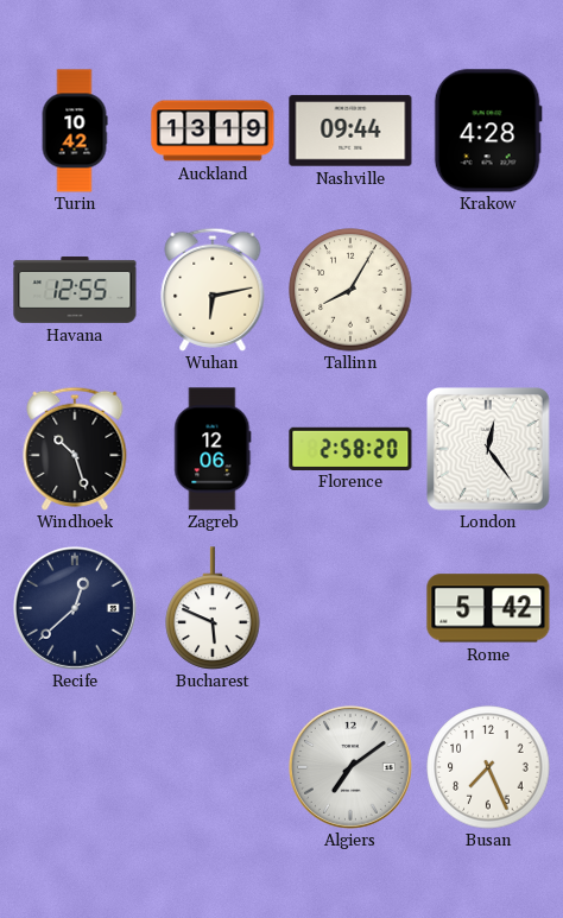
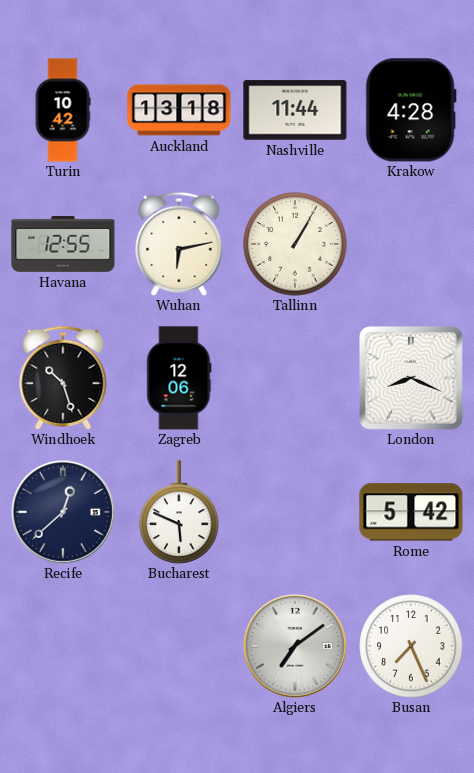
Auckland: 13:19 -> 13:18
Nashville: 09:44 -> 11:44
Tallinn: 8:05 -> 1:05
Florence: 2:58 -> none
London: 12:24 -> 8:19
